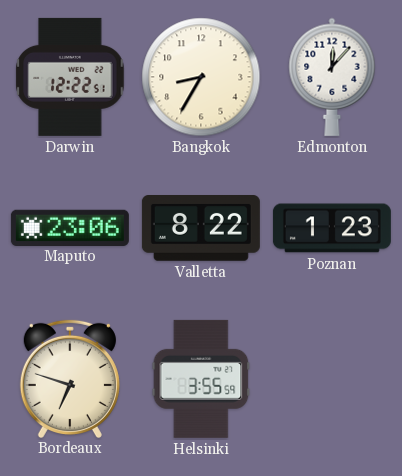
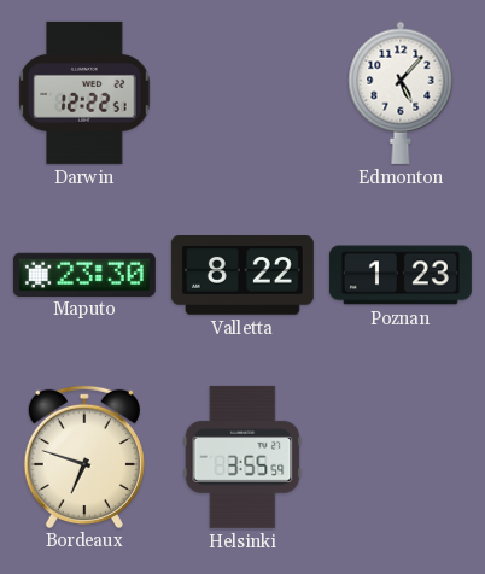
Bangkok: 8:35 -> none
Edmonton: 12:07 -> 5:07
Maputo: 23:06 -> 23:30
